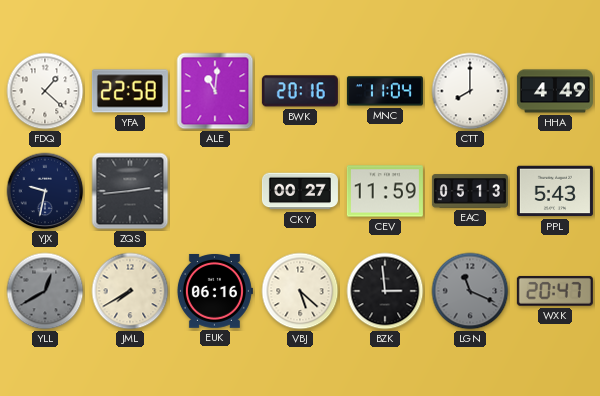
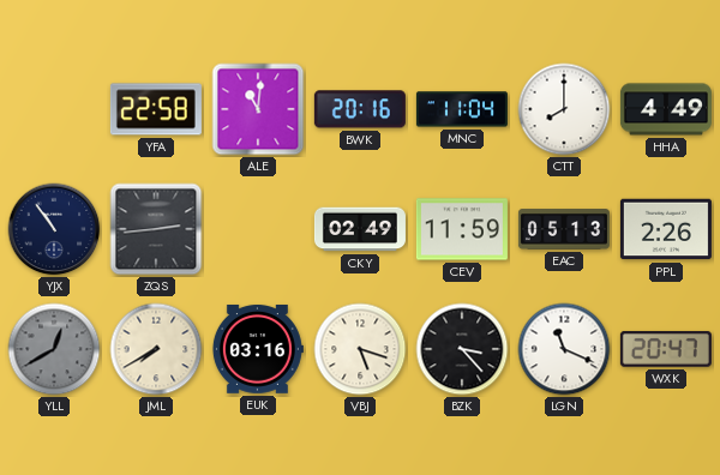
FDQ: 1:22 -> none
YJX: 9:32 -> 10:54
CKY: 00:27 -> 02:49
PPL: 5:43 -> 2:26
EUK: 06:16 -> 03:16
VBJ: 5:22 -> 5:18
BZK: 2:59 -> 3:23
LGN dial: grey -> white
